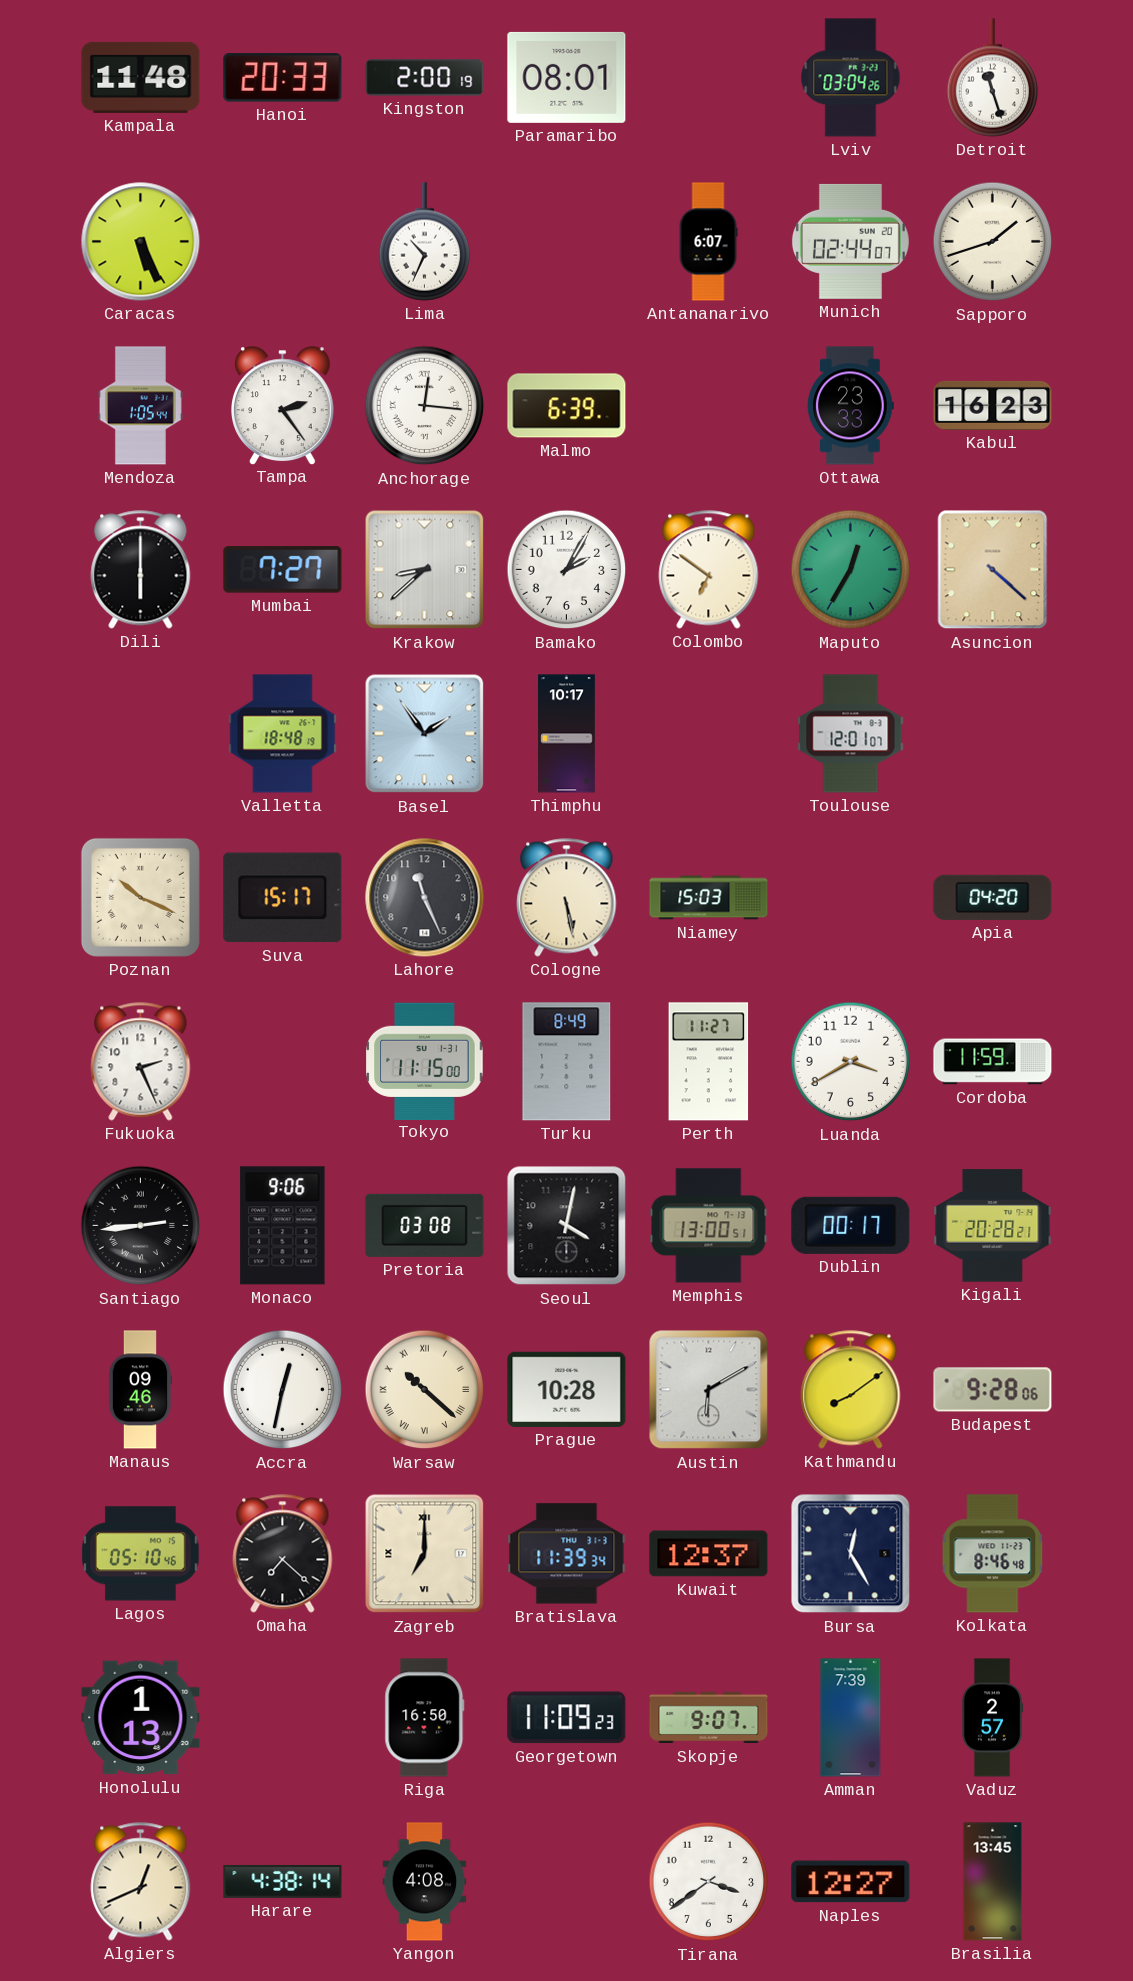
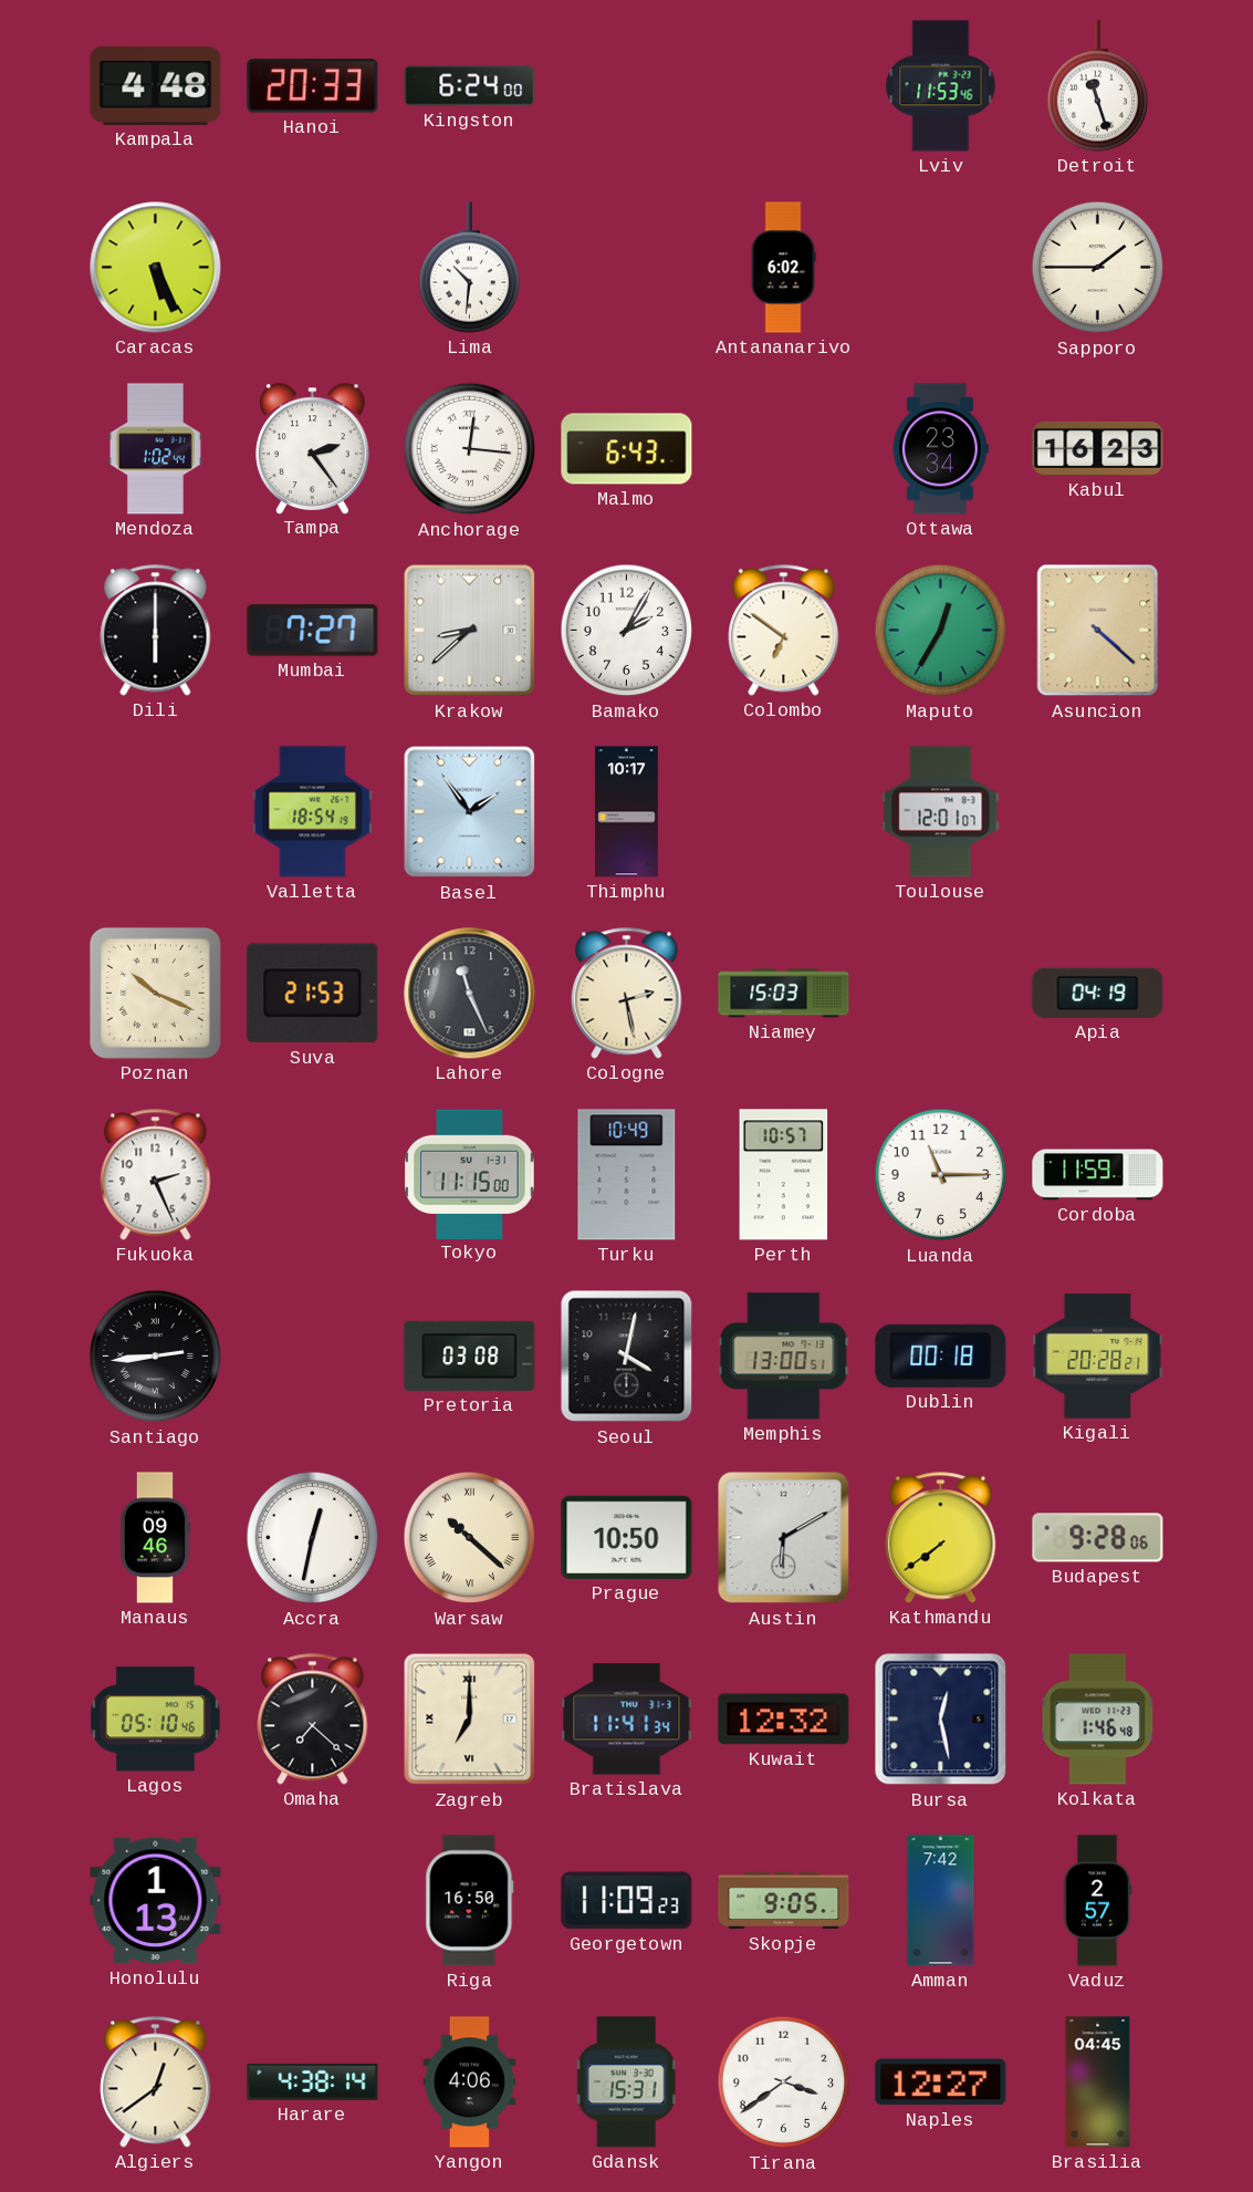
Kampala: 11:48 -> 4:48
Kingston: 2:00 -> 6:24
Paramaribo: 08:01 -> none
Lviv: 03:04 -> 11:53
Lima: 10:34 -> 10:31
Antananarivo: 6:07 -> 6:02
Munich: 02:44 -> none
Sapporo: 1:42 -> 1:45
Mendoza: 1:05 -> 1:02
Malmo: 6:39 -> 6:43
Ottawa: 23:33 -> 23:34
Valletta: 18:48 -> 18:54
Suva: 15:17 -> 21:53
Cologne: 5:28 -> 2:28
Apia: 04:20 -> 04:19
Turku: 8:49 -> 10:49
Perth: 11:27 -> 10:57
Luanda: 3:40 -> 11:15
Monaco: 9:06 -> none
Dublin: 00:17 -> 00:18
Prague: 10:28 -> 10:50
Kathmandu: 8:09 -> 7:39
Bratislava: 11:39 -> 11:41
Kuwait: 12:37 -> 12:32
Bursa: 12:25 -> 12:28
Kolkata: 8:46 -> 1:46
Skopje: 9:07 -> 9:05
Amman: 7:39 -> 7:42
Algiers: 12:41 -> 12:39
Yangon: 4:08 -> 4:06
Gdansk: none -> 15:31
Brasilia: 13:45 -> 04:45
